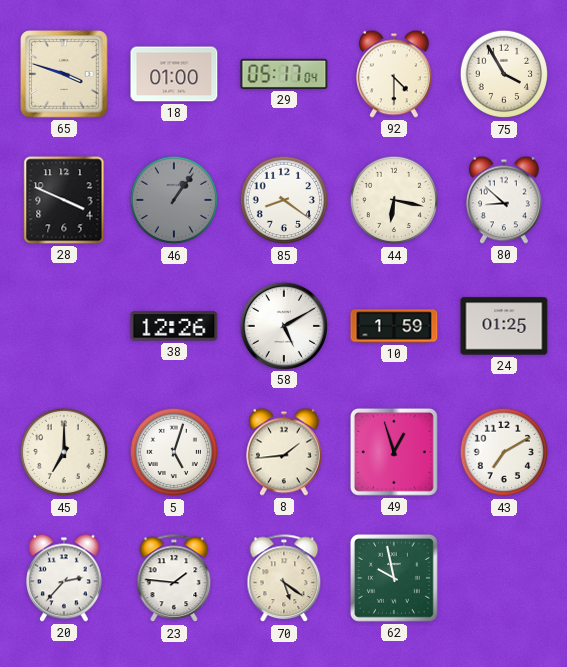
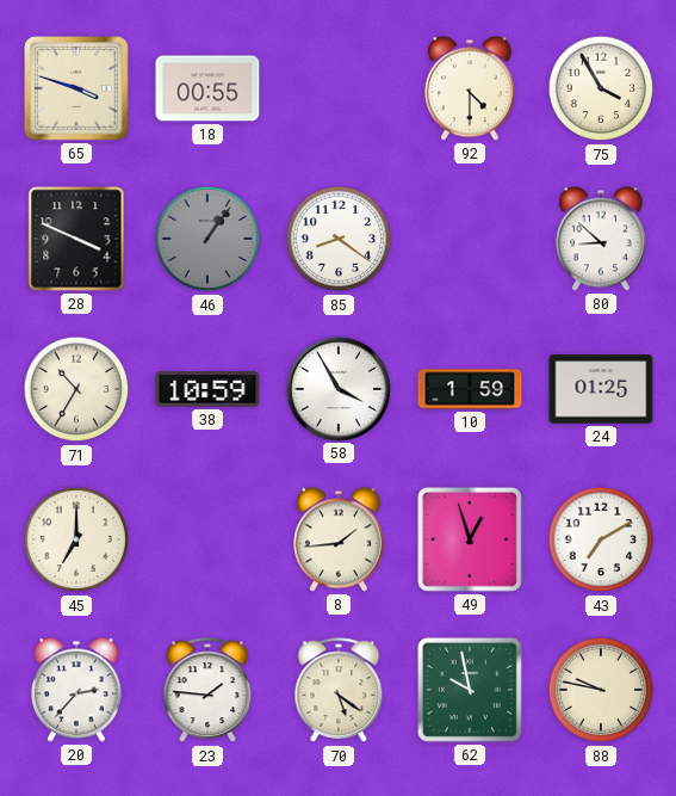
18: 01:00 -> 00:55
29: 05:17 -> none
44: 6:17 -> none
71: none -> 10:35
38: 12:26 -> 10:59
58: 5:10 -> 3:55
5: 5:03 -> none
88: none -> 9:47
